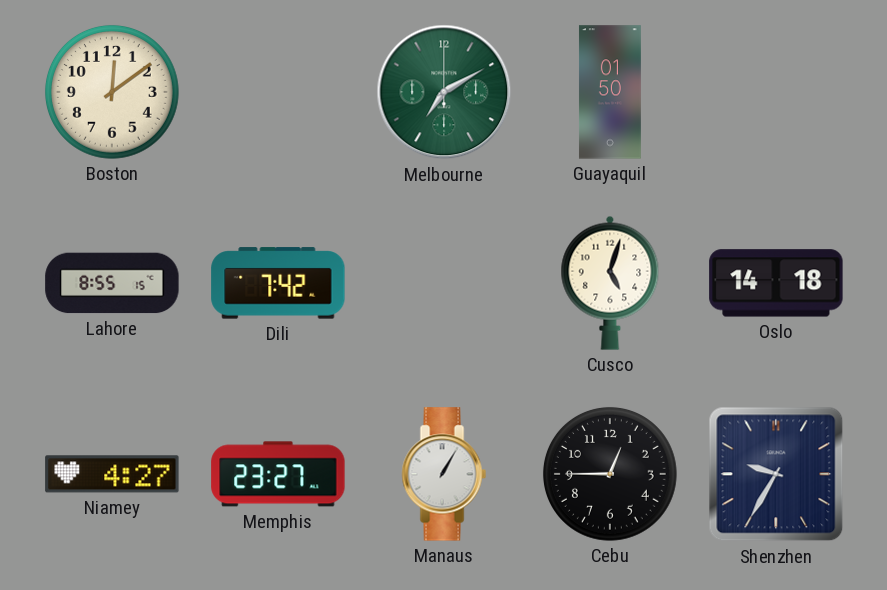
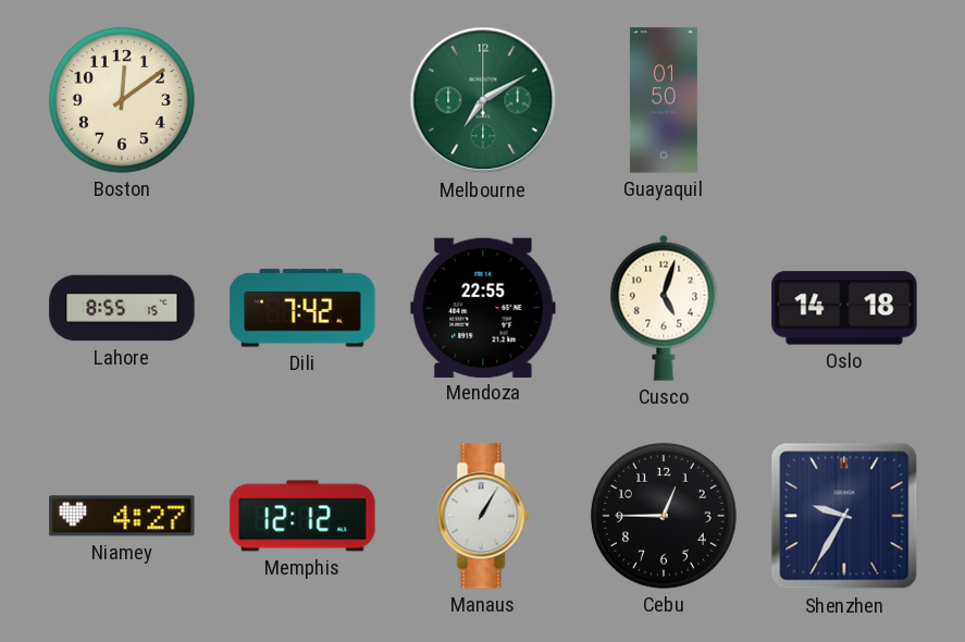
Mendoza: none -> 22:55
Memphis: 23:27 -> 12:12
